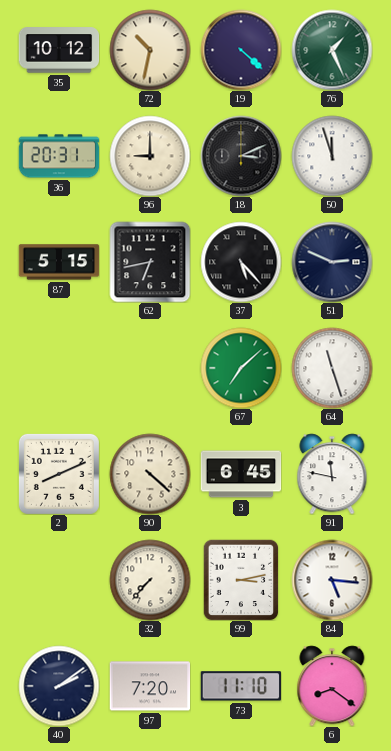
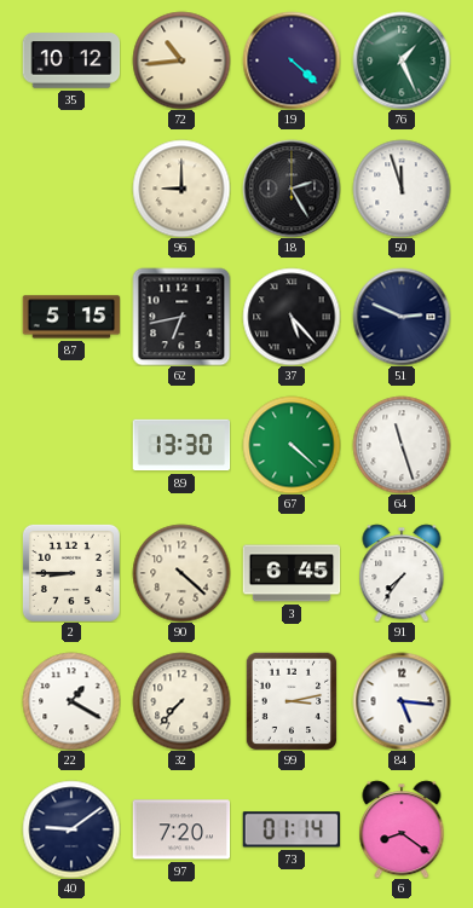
72: 10:32 -> 10:44
36: 20:31 -> none
18: 3:11 -> 2:25
89: none -> 13:30
67: 7:08 -> 4:22
2: 8:11 -> 8:45
91: 11:47 -> 7:36
22: none -> 1:20
40: 2:09 -> 9:09
73: 11:10 -> 01:14
